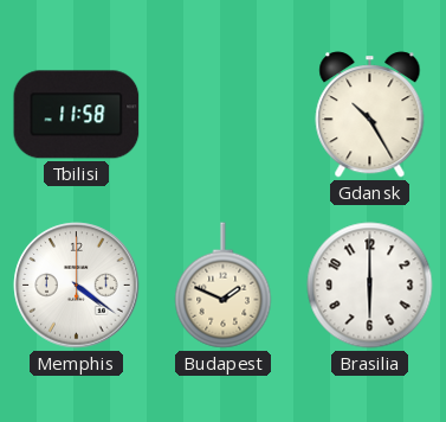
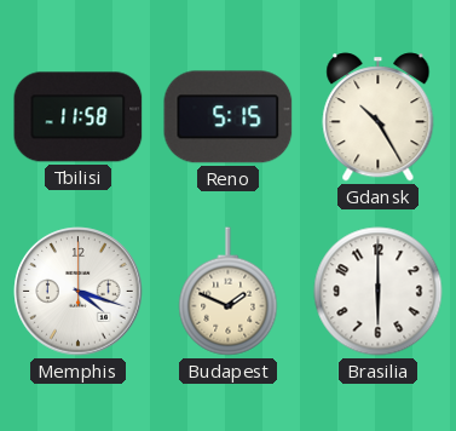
Reno: none -> 5:15
Memphis: 4:21 -> 4:18
